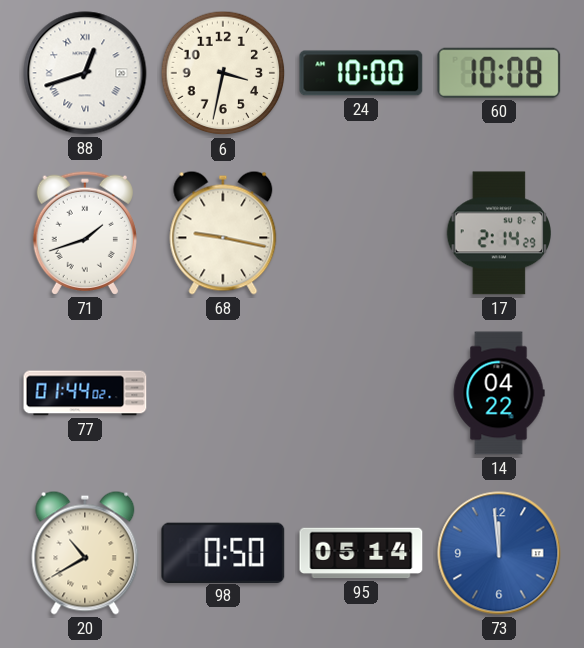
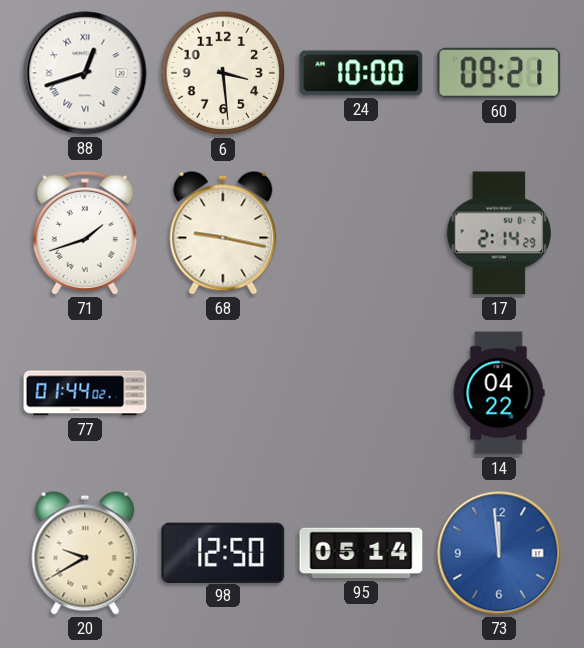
6: 3:32 -> 3:29
60: 10:08 -> 09:21
20: 10:40 -> 9:40
98: 0:50 -> 12:50
